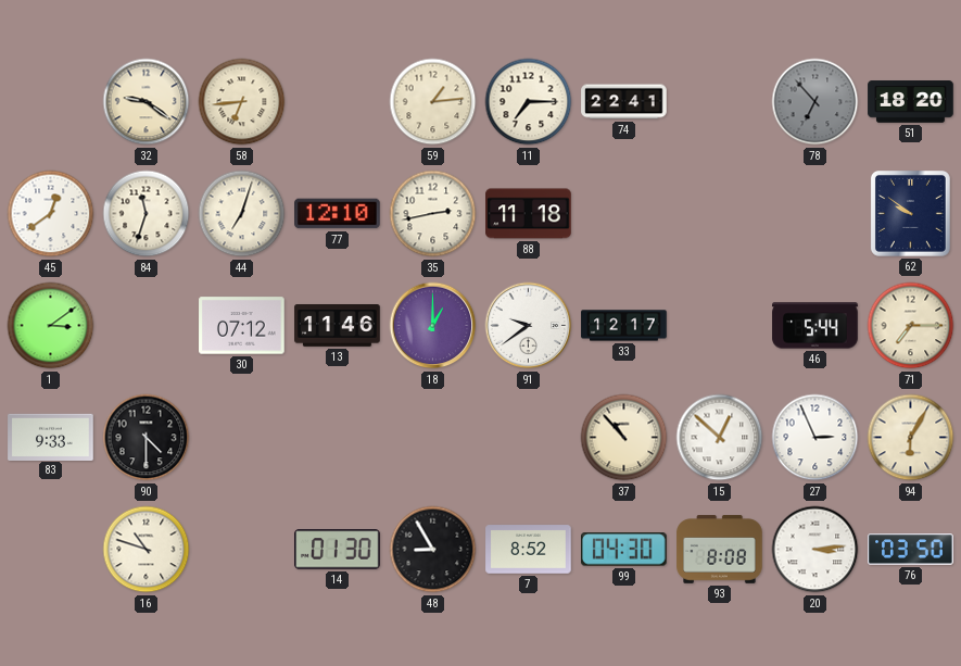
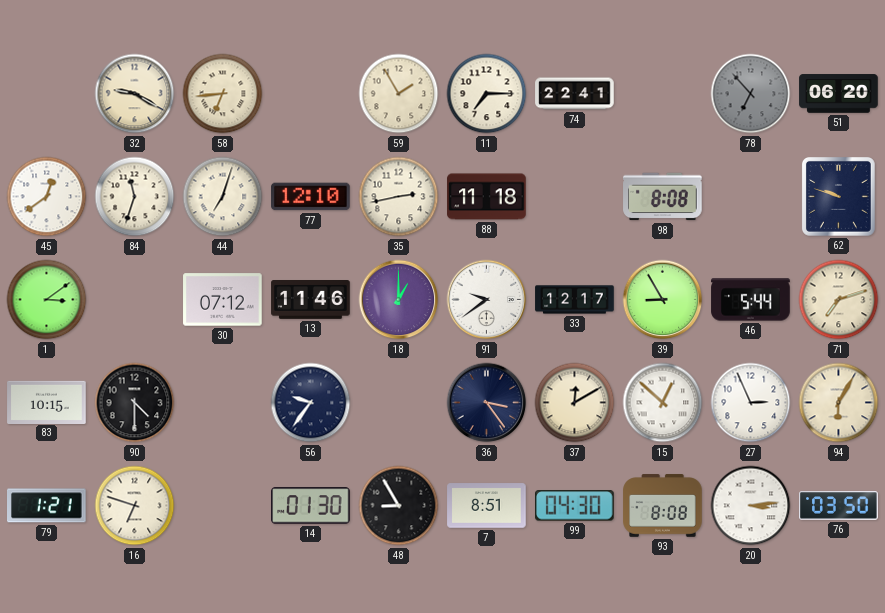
32: 9:21 -> 9:20
59: 1:14 -> 1:55
51: 18:20 -> 06:20
98: none -> 8:08
62: 9:51 -> 9:48
39: none -> 8:55
71: 7:15 -> 7:12
83: 9:33 -> 10:15
56: none -> 9:36
36: none -> 3:24
37: 10:53 -> 12:10
79: none -> 1:21
16: 10:48 -> 6:48
7: 8:52 -> 8:51
